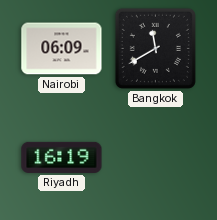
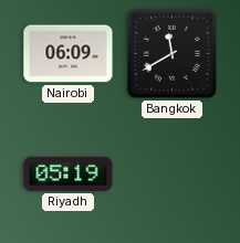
Riyadh: 16:19 -> 05:19
